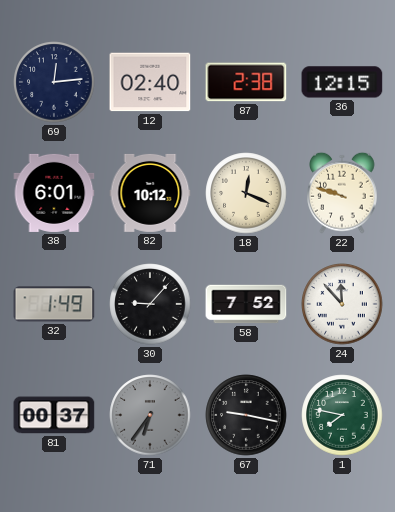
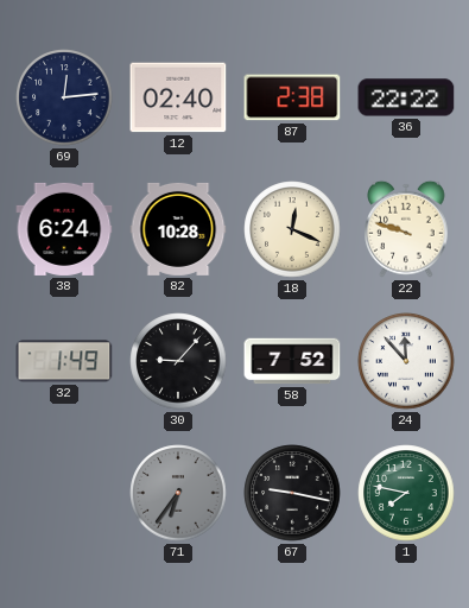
36: 12:15 -> 22:22
38: 6:01 -> 6:24
82: 10:12 -> 10:28
81: 00:37 -> none
